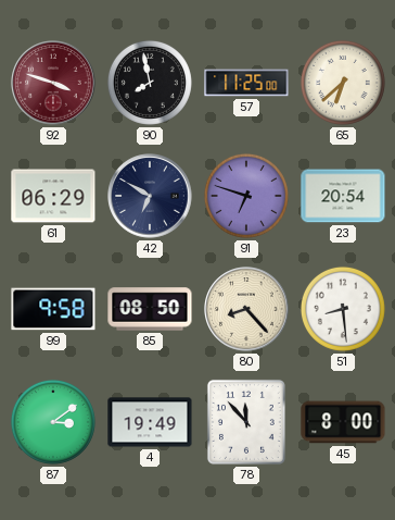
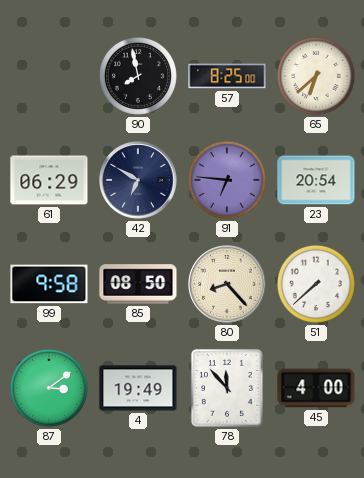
92: 3:48 -> none
57: 11:25 -> 8:25
91: 6:48 -> 6:46
51: 8:29 -> 7:38
45: 8:00 -> 4:00
